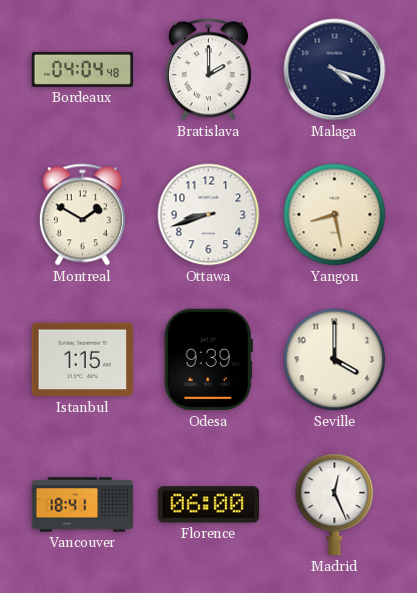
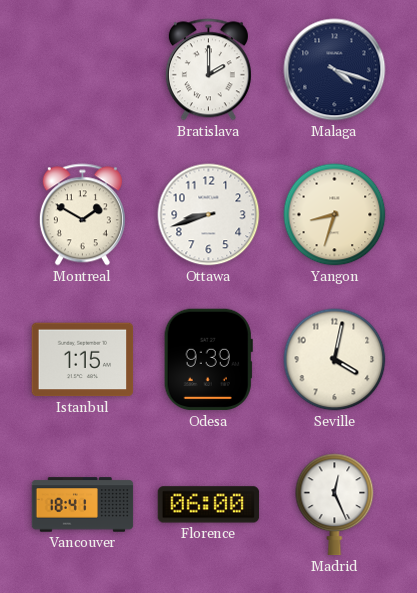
Bordeaux: 04:04 -> none
Yangon: 8:28 -> 8:33
Seville: 4:00 -> 4:02
